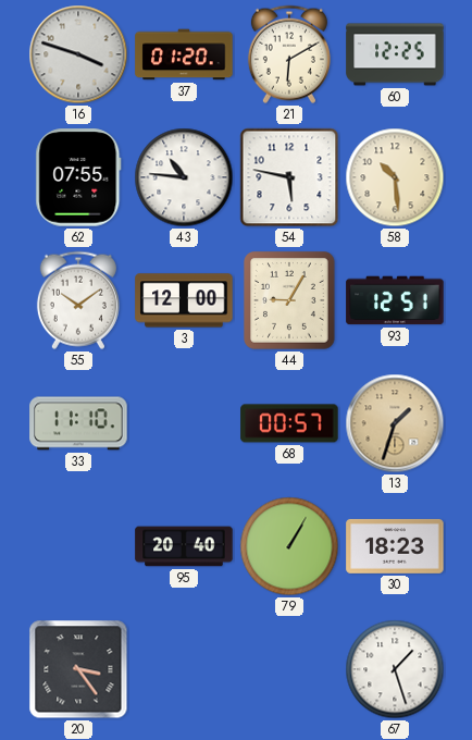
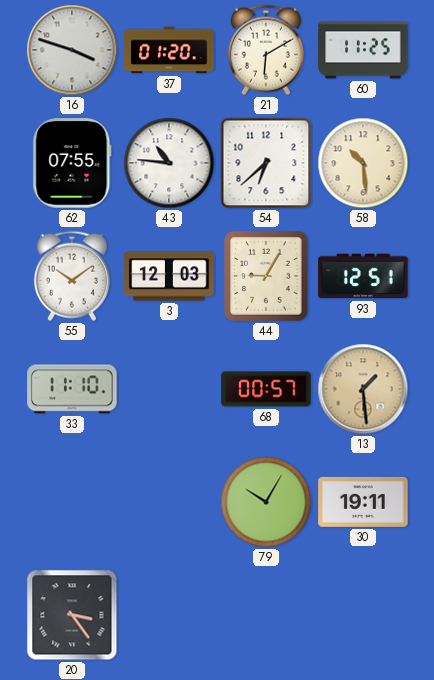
60: 12:25 -> 11:25
54: 5:47 -> 6:38
3: 12:00 -> 12:03
13: 1:33 -> 1:29
95: 20:40 -> none
79: 1:05 -> 10:05
30: 18:23 -> 19:11
67: 1:27 -> none
